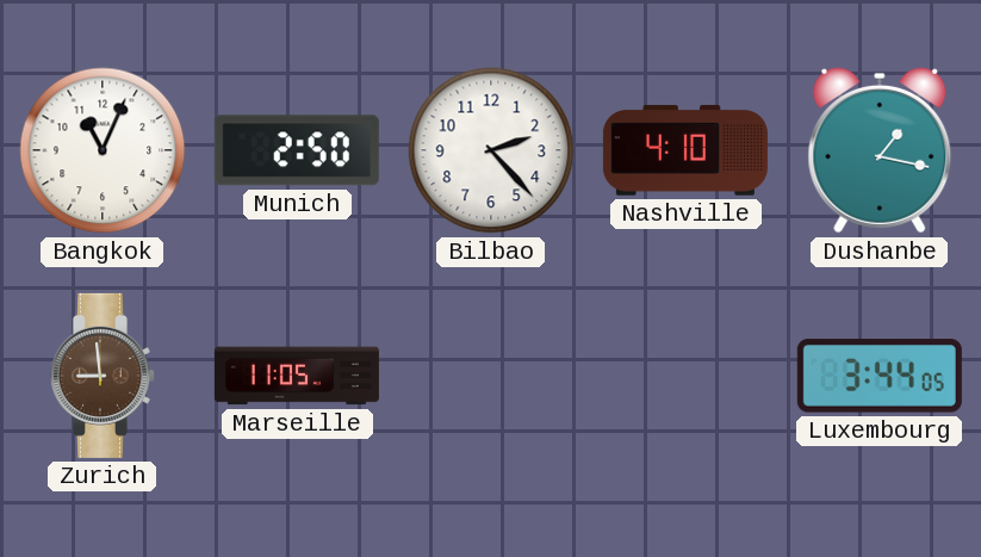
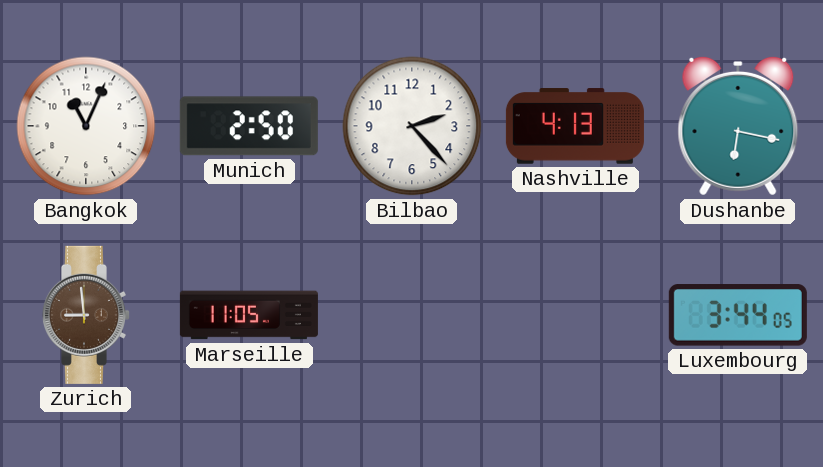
Nashville: 4:10 -> 4:13
Dushanbe: 1:17 -> 6:17
